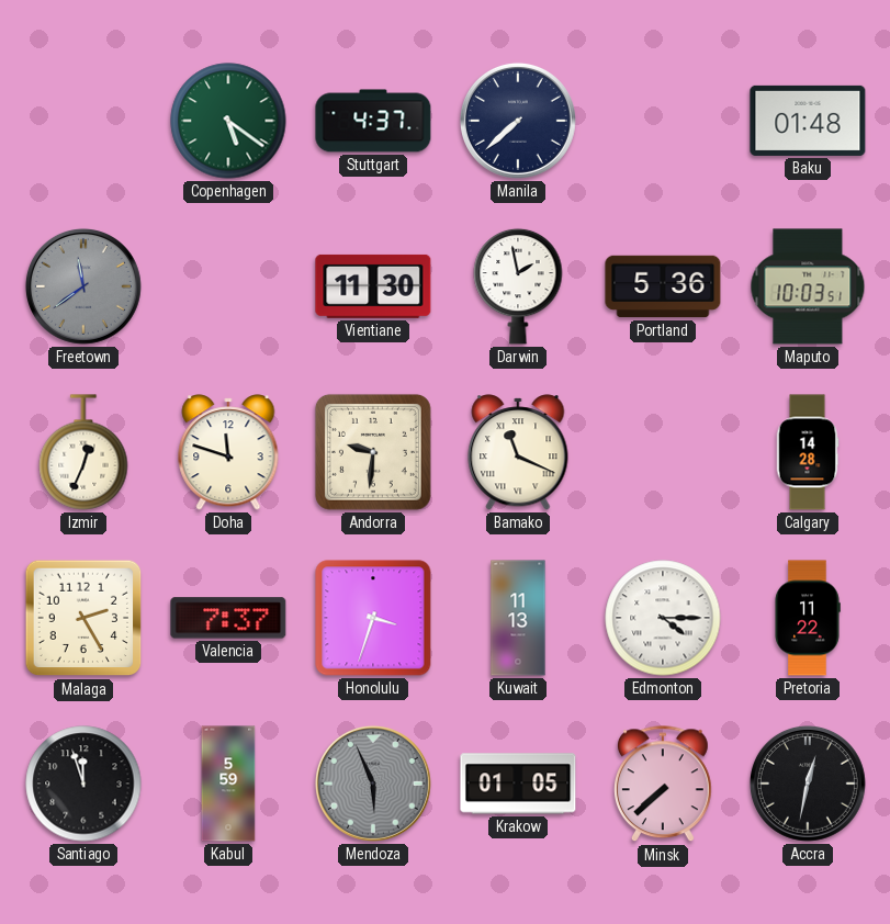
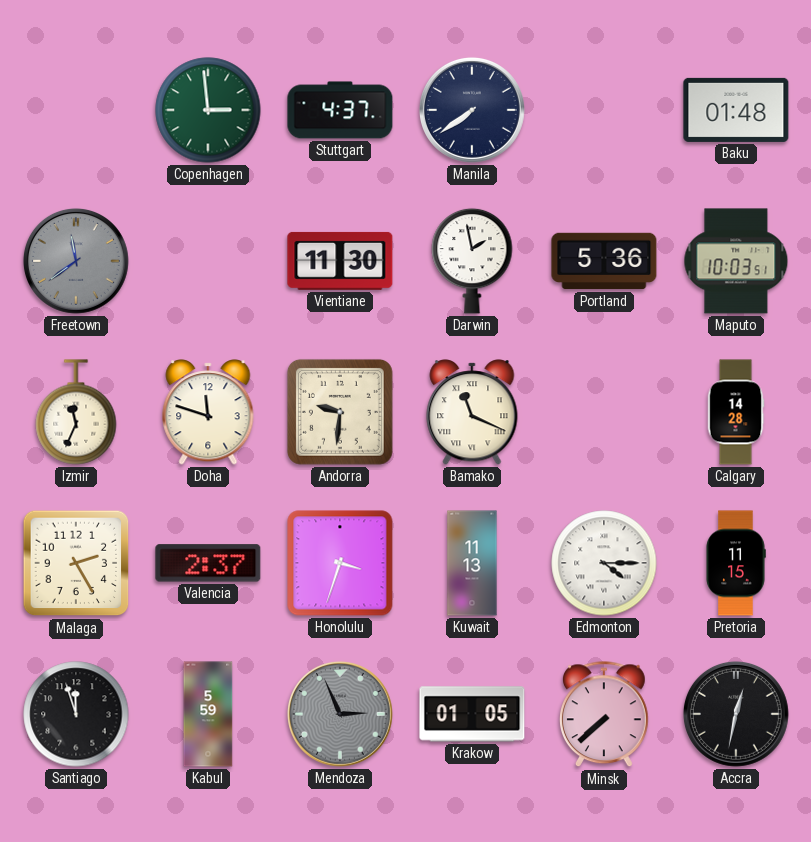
Copenhagen: 5:21 -> 2:59
Manila: 7:38 -> 7:39
Izmir: 12:34 -> 11:34
Valencia: 7:37 -> 2:37
Pretoria: 11:22 -> 11:15
Mendoza: 5:56 -> 2:56
